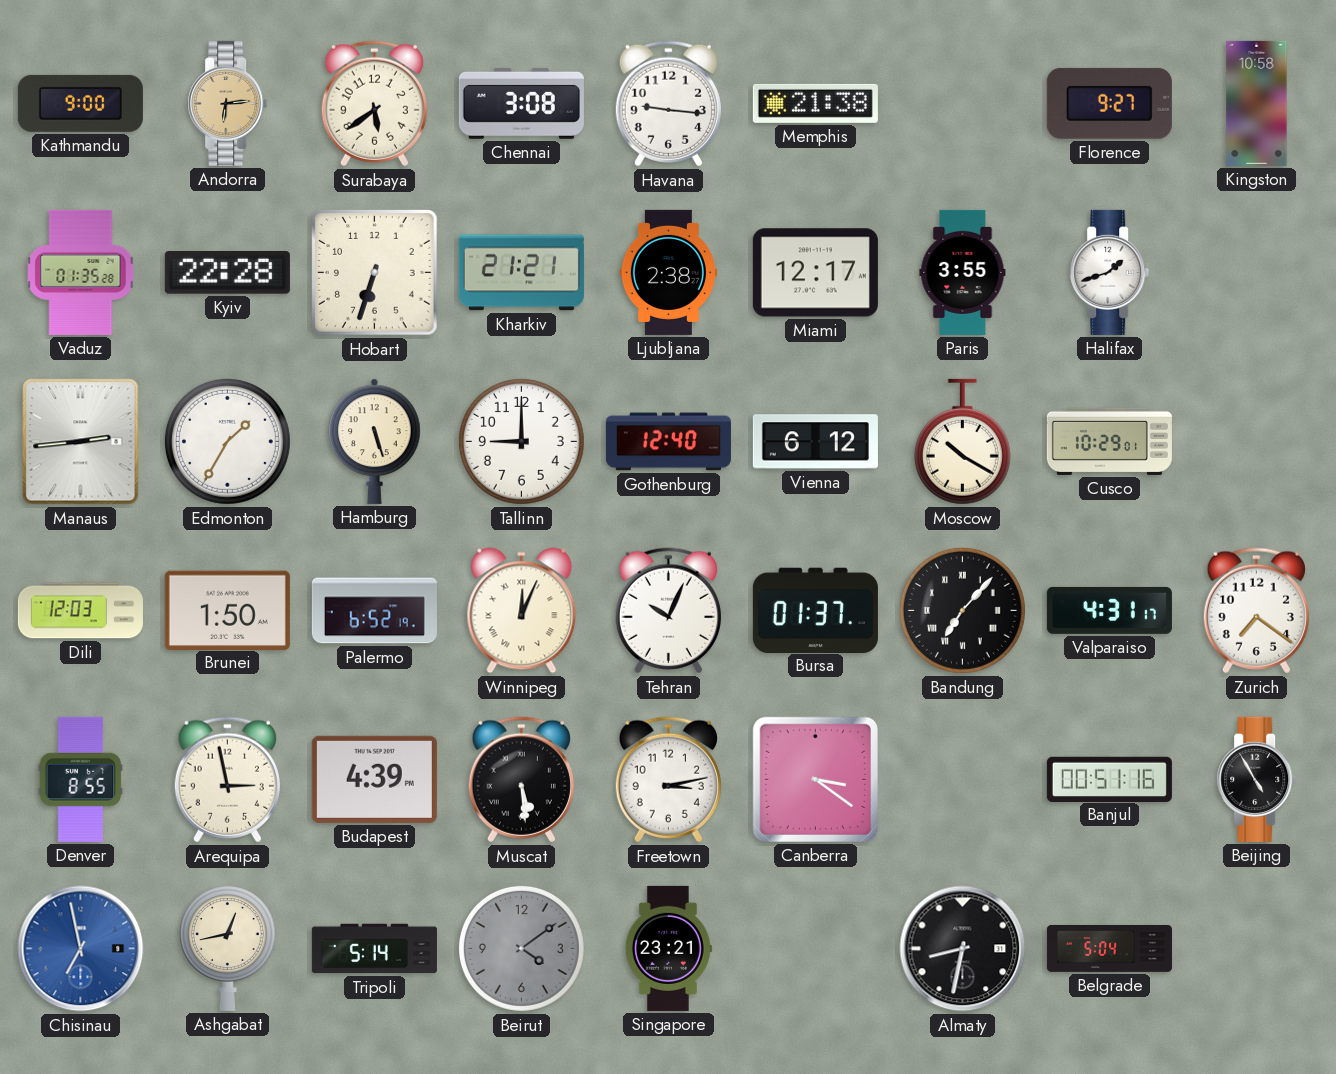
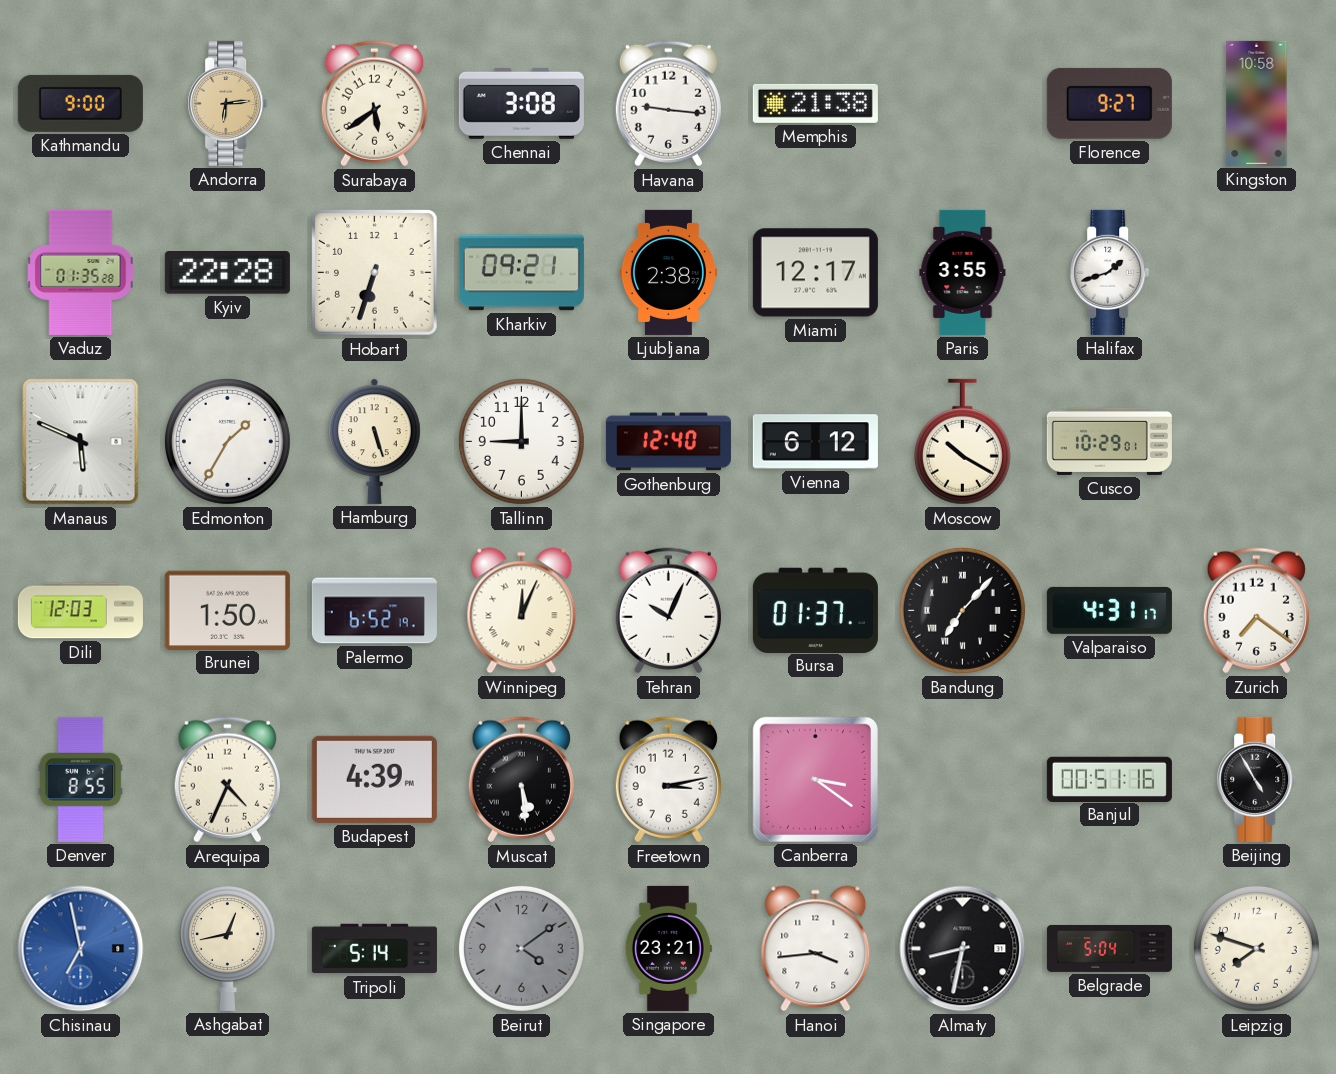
Kharkiv: 21:21 -> 09:21
Manaus: 2:44 -> 5:49
Arequipa: 2:58 -> 4:34
Hanoi: none -> 3:44
Leipzig: none -> 7:48
